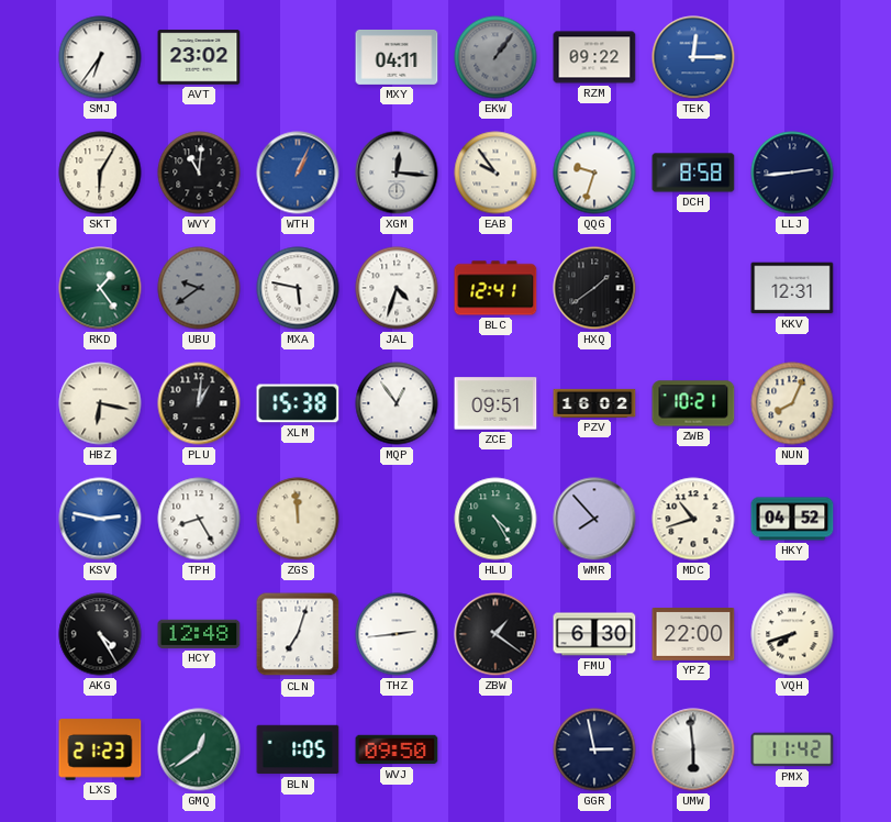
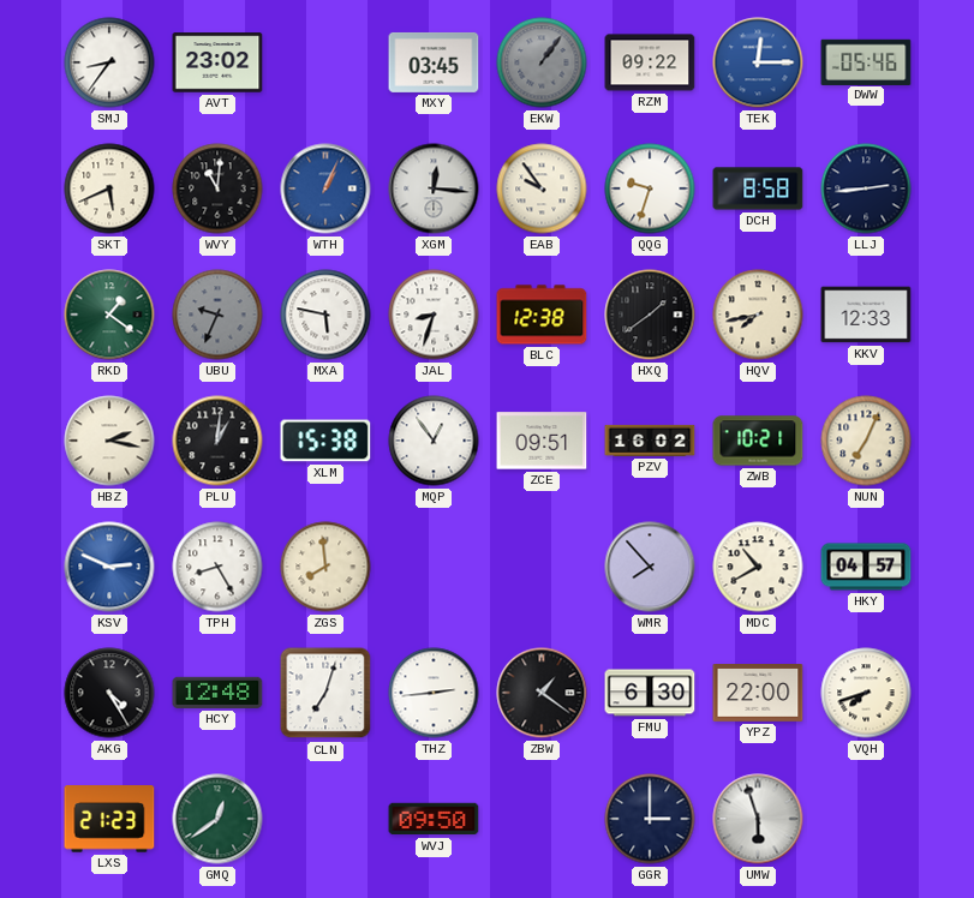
SMJ: 6:36 -> 8:36
MXY: 04:11 -> 03:45
DWW: none -> 05:46
SKT: 6:05 -> 5:41
RKD: 1:24 -> 1:21
UBU: 9:39 -> 9:34
JAL: 4:33 -> 8:33
BLC: 12:41 -> 12:38
HQV: none -> 7:43
KKV: 12:31 -> 12:33
HBZ: 6:17 -> 2:17
NUN: 8:04 -> 7:04
KSV: 2:47 -> 2:49
ZGS: 11:59 -> 7:59
HLU: 4:25 -> none
MDC: 10:42 -> 10:40
HKY: 04:52 -> 04:57
BLN: 1:05 -> none
GGR: 2:58 -> 3:00
UMW: 5:59 -> 5:57
PMX: 11:42 -> none
